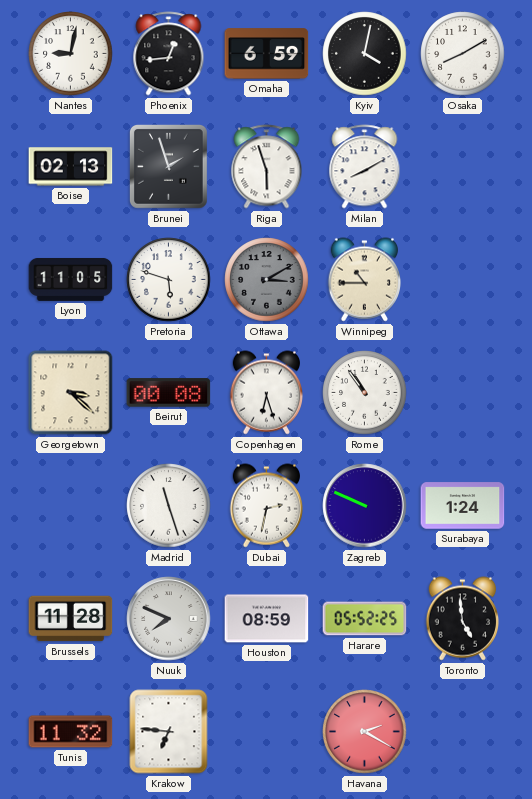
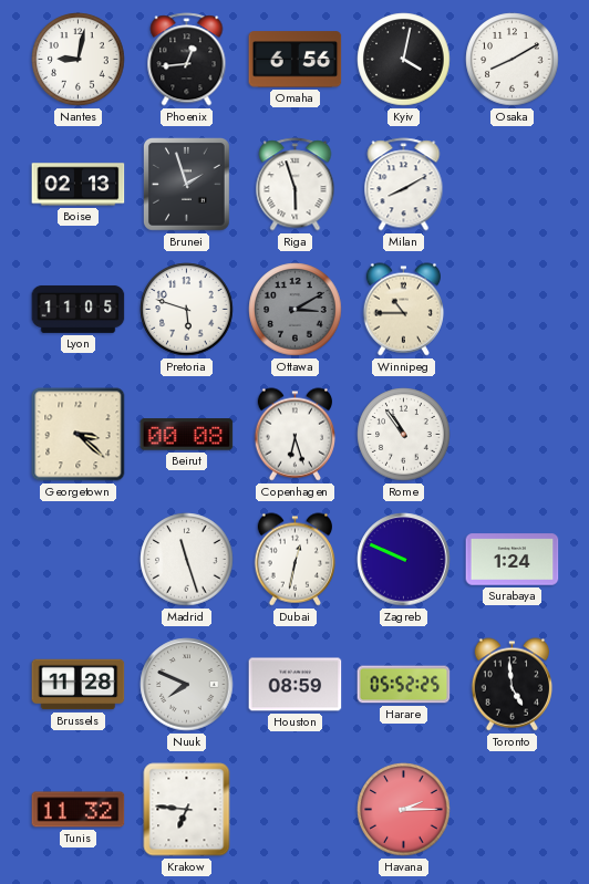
Omaha: 6:59 -> 6:56
Dubai: 2:32 -> 12:32
Havana: 2:20 -> 2:15
